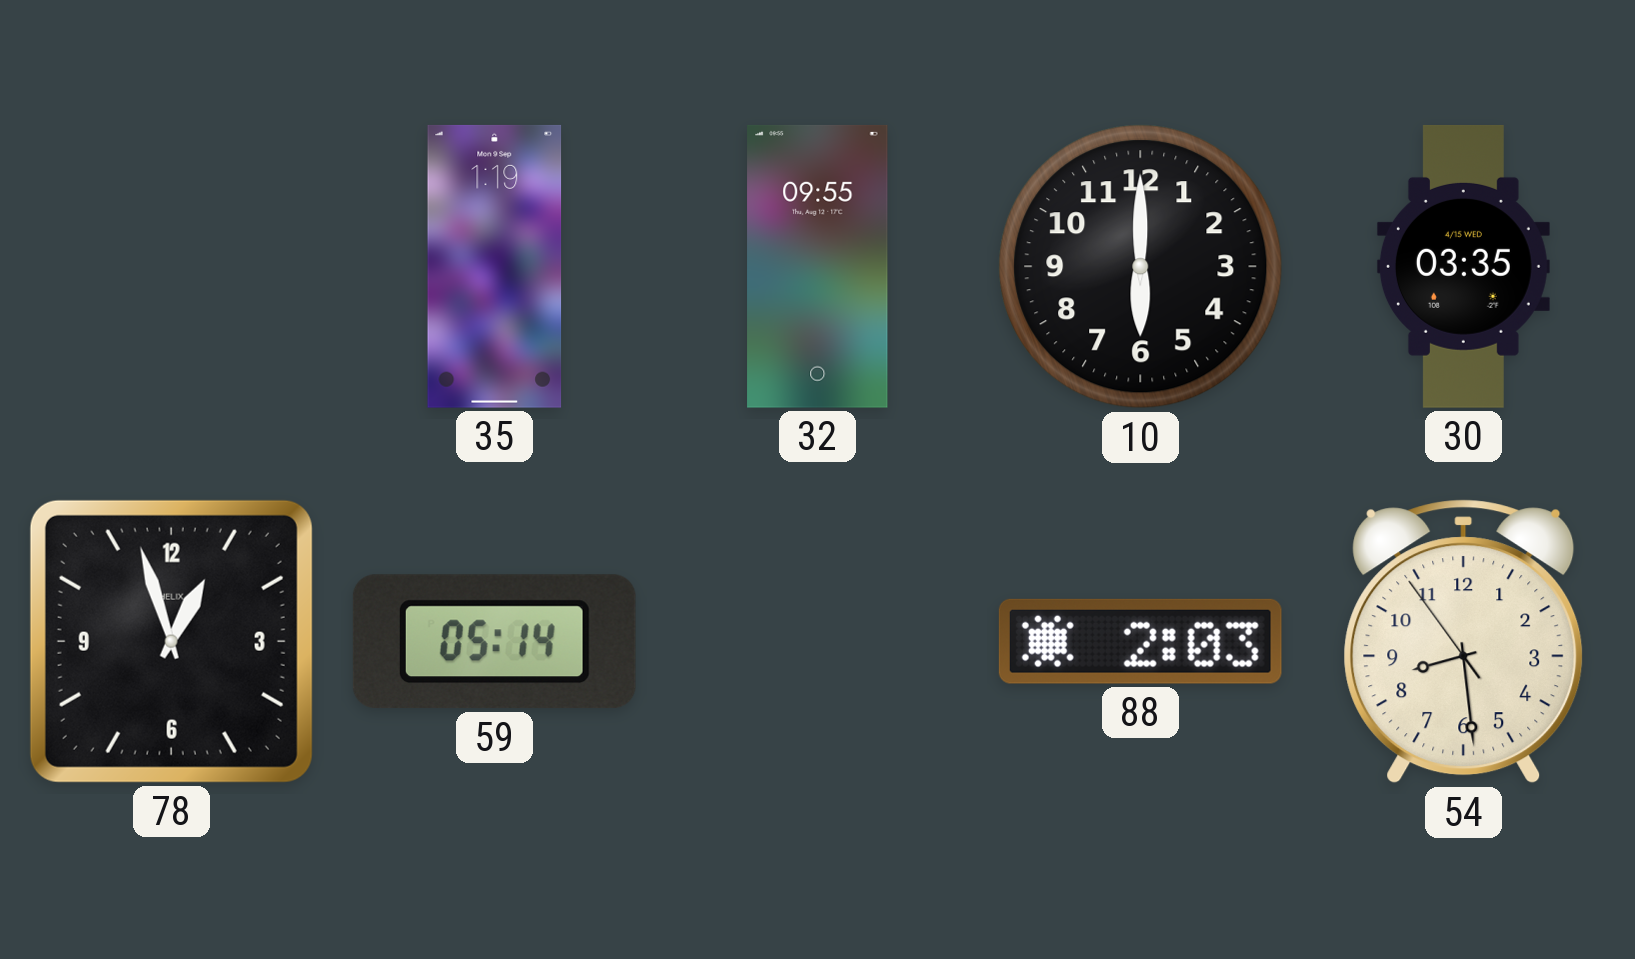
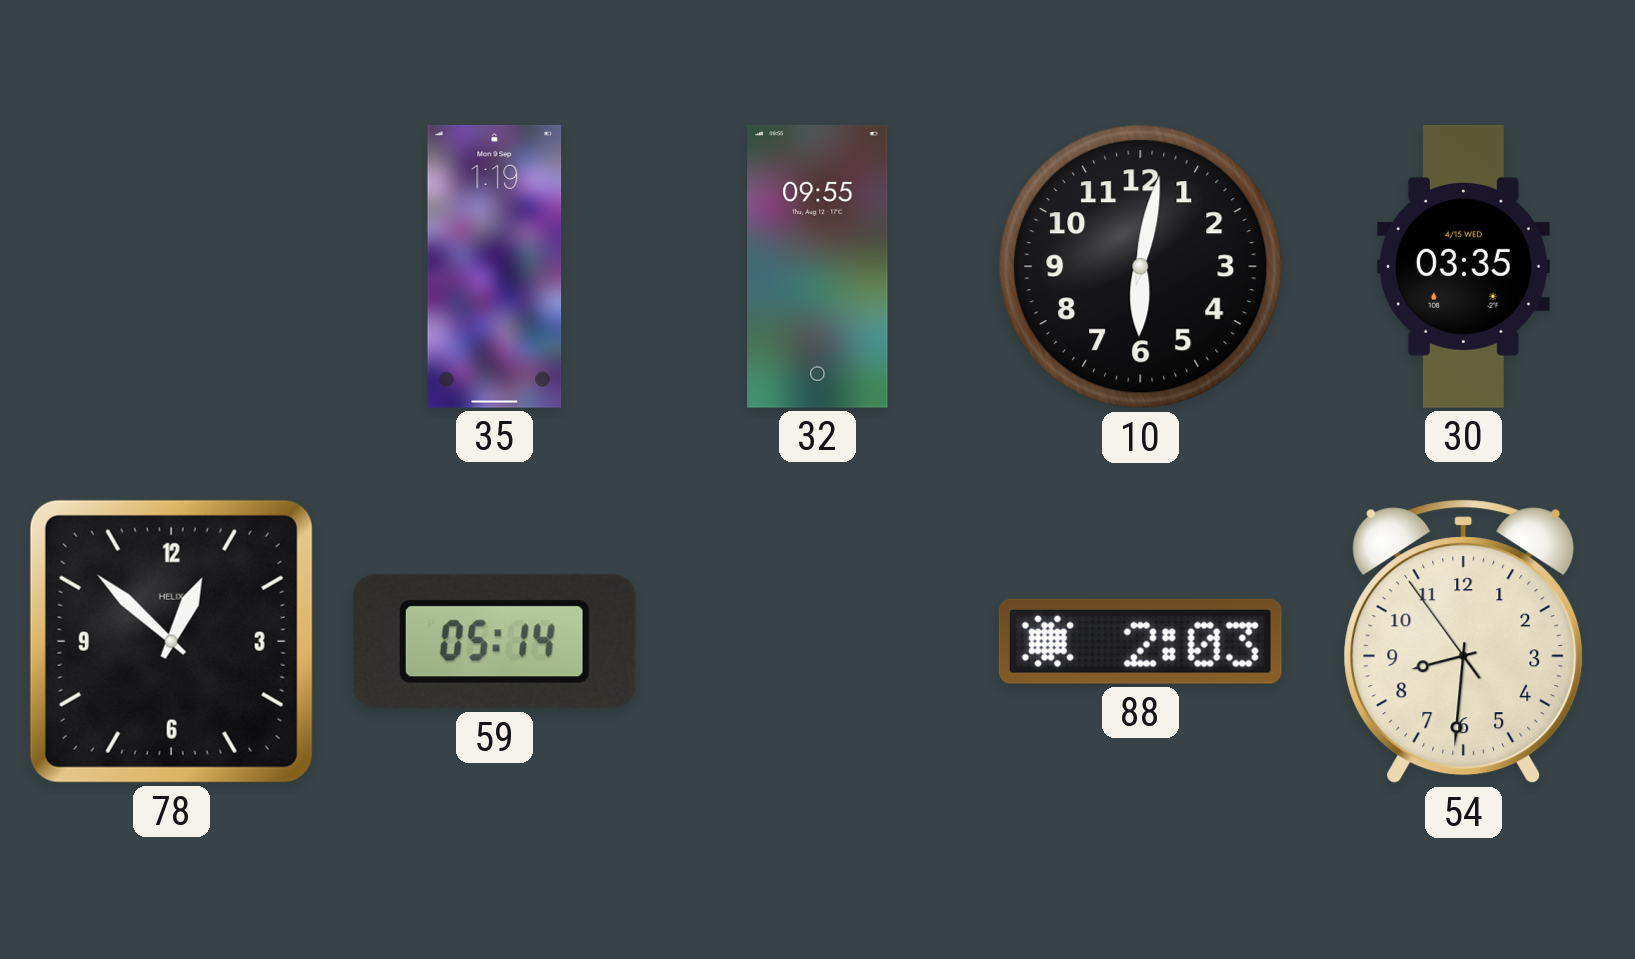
10: 6:00 -> 6:02
78: 12:57 -> 12:52
54: 8:28 -> 8:30
